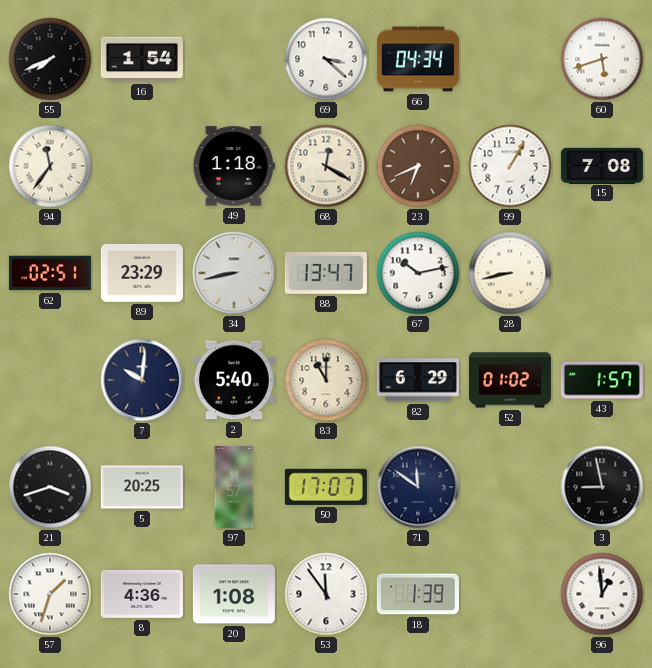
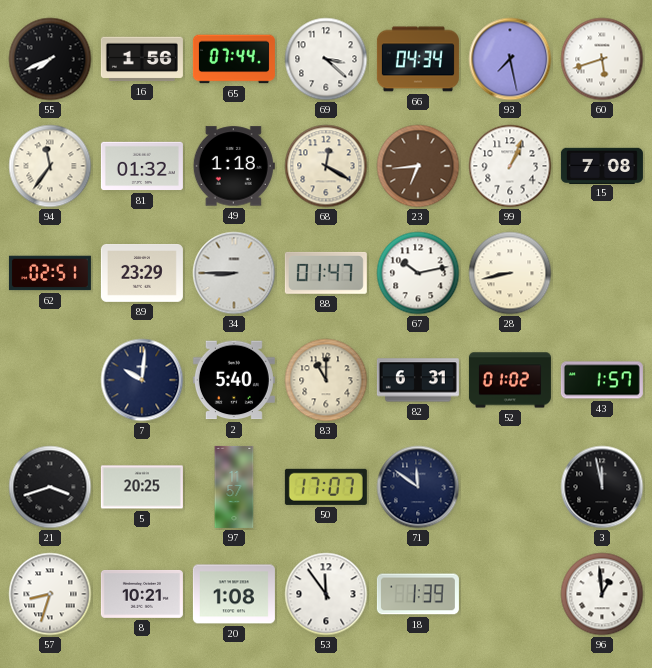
16: 1:54 -> 1:56
65: none -> 07:44
93: none -> 7:28
81: none -> 01:32
23: 6:41 -> 6:44
99: 1:05 -> 1:04
34: 8:43 -> 8:45
88: 13:47 -> 01:47
82: 6:29 -> 6:31
3: 8:58 -> 11:58
57: 1:33 -> 8:33
8: 4:36 -> 10:21
